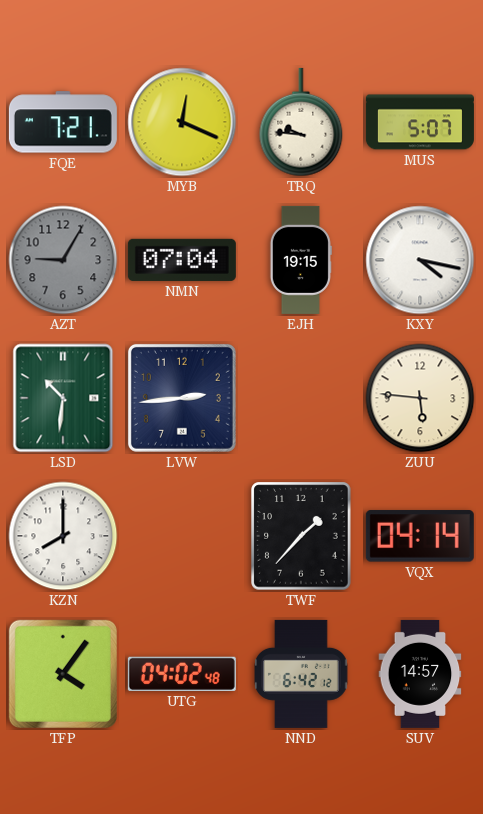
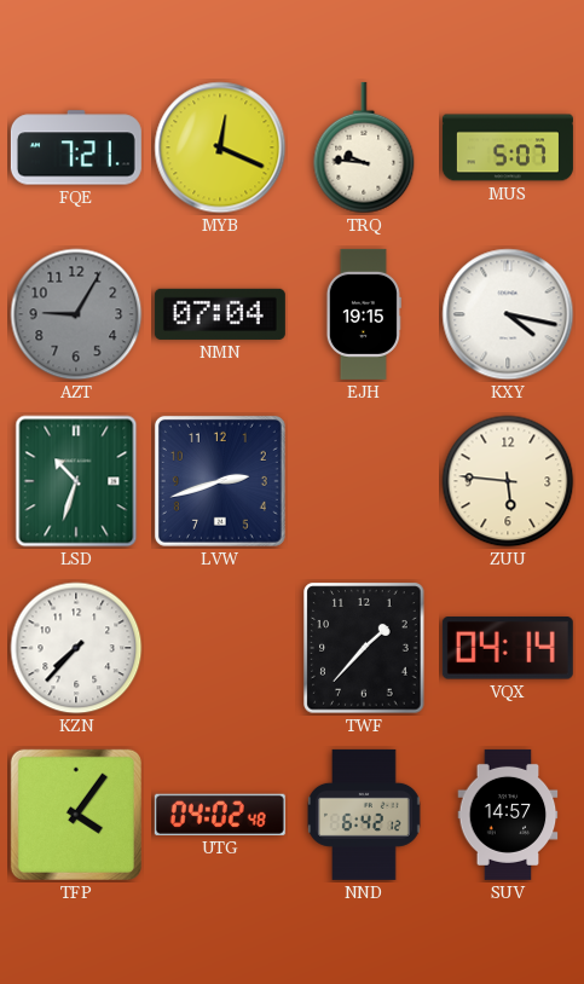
LSD: 10:31 -> 10:33
LVW: 2:44 -> 2:42
KZN: 8:00 -> 7:37
